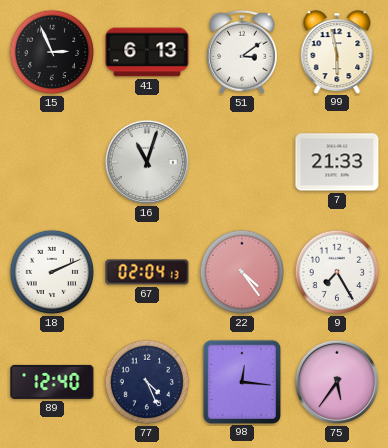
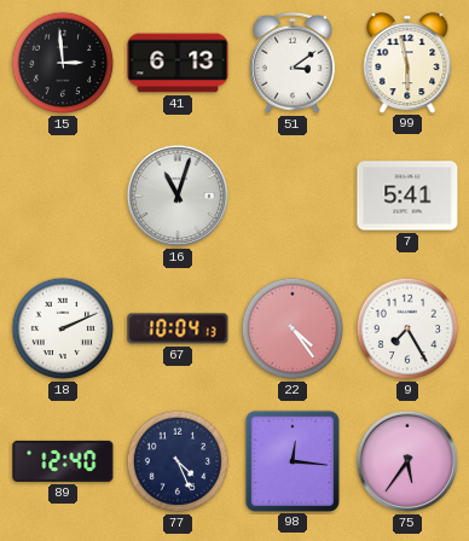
15: 2:56 -> 2:59
7: 21:33 -> 5:41
67: 02:04 -> 10:04
